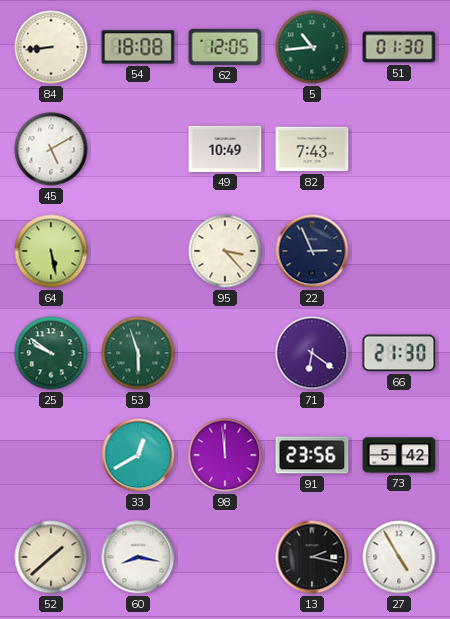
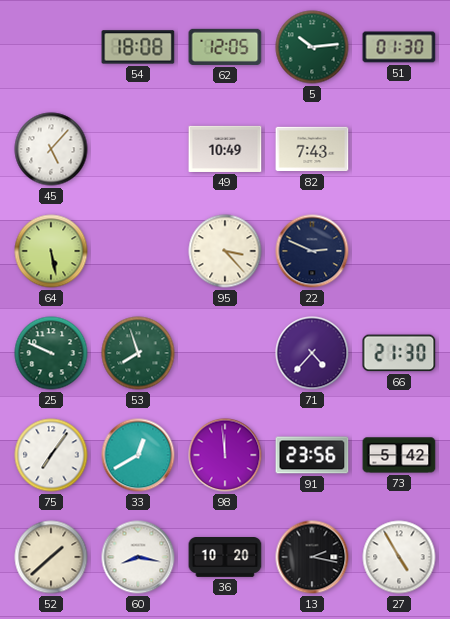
84: 8:44 -> none
5: 10:44 -> 10:14
45: 5:10 -> 5:07
22: 2:56 -> 2:49
25: 9:51 -> 9:49
53: 5:57 -> 7:57
71: 6:21 -> 4:37
75: none -> 7:06
36: none -> 10:20
